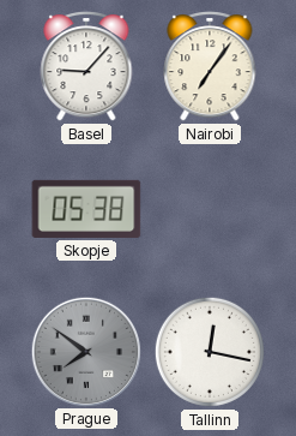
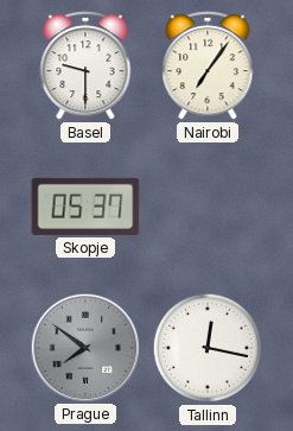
Basel: 9:07 -> 9:30
Skopje: 05:38 -> 05:37
